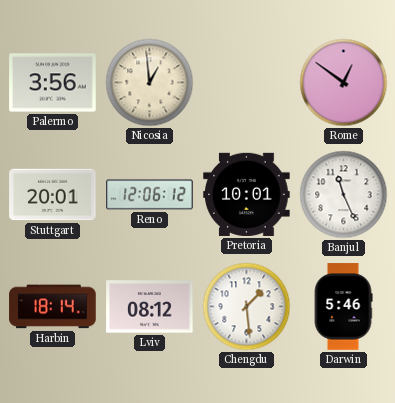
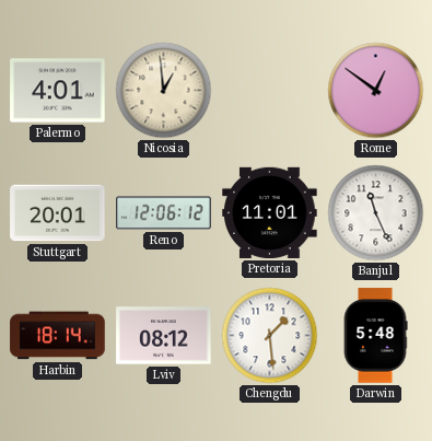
Palermo: 3:56 -> 4:01
Pretoria: 10:01 -> 11:01
Darwin: 5:46 -> 5:48
